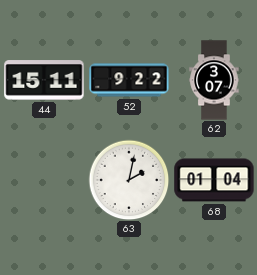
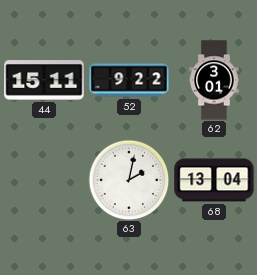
62: 3:07 -> 3:01
68: 01:04 -> 13:04
